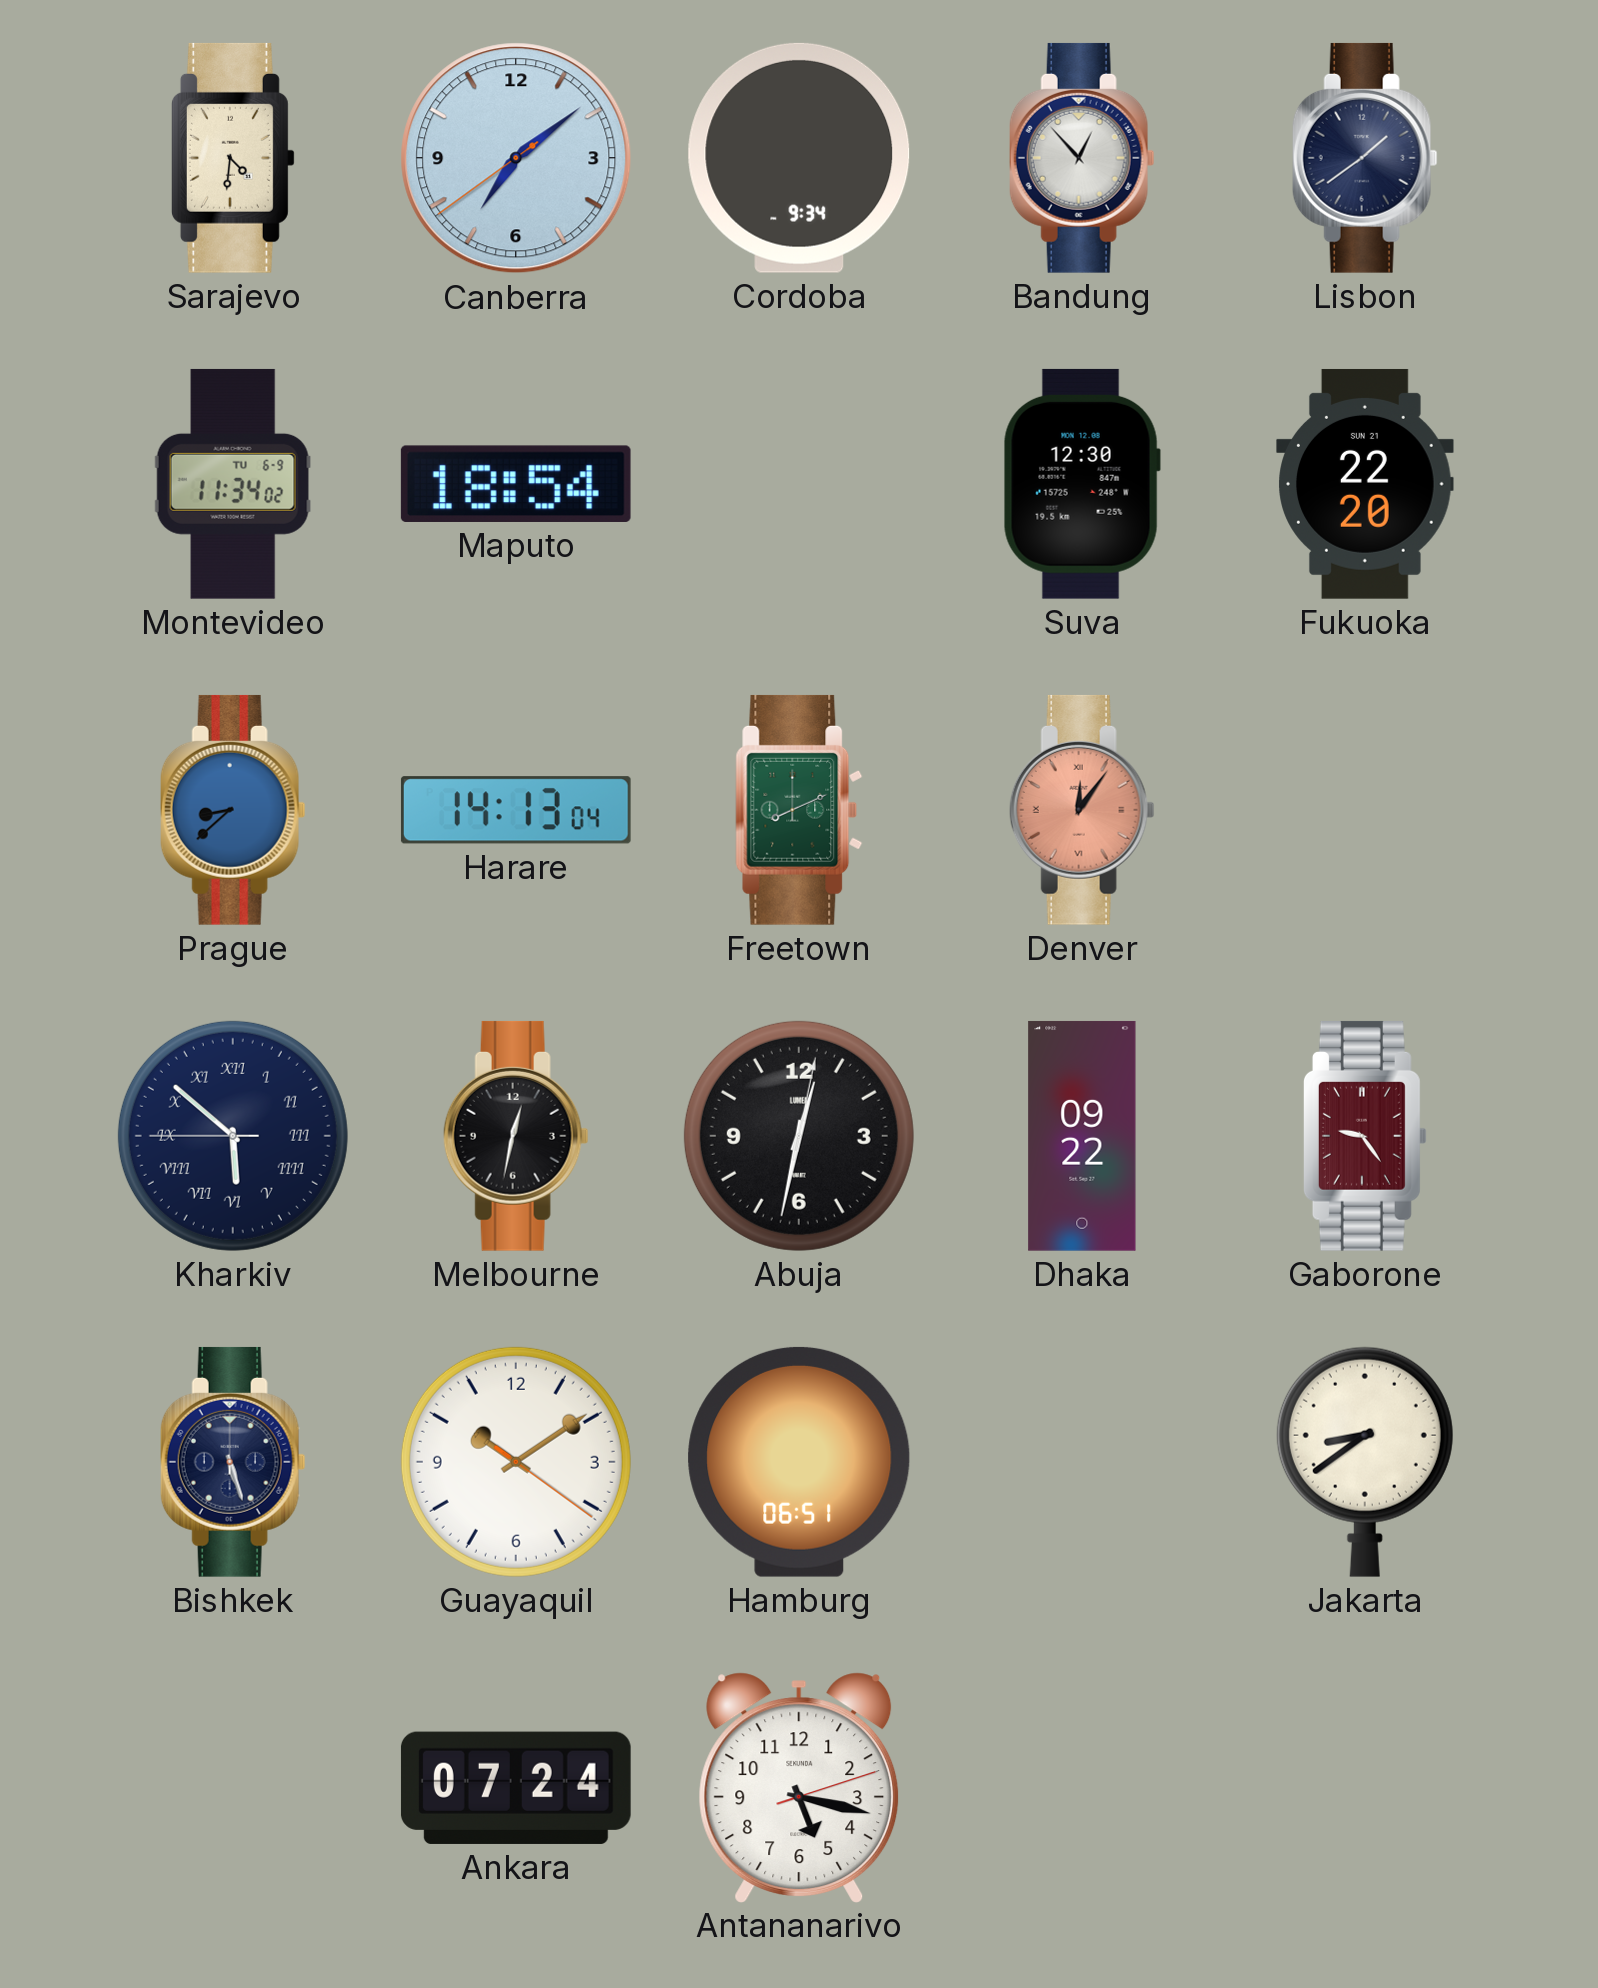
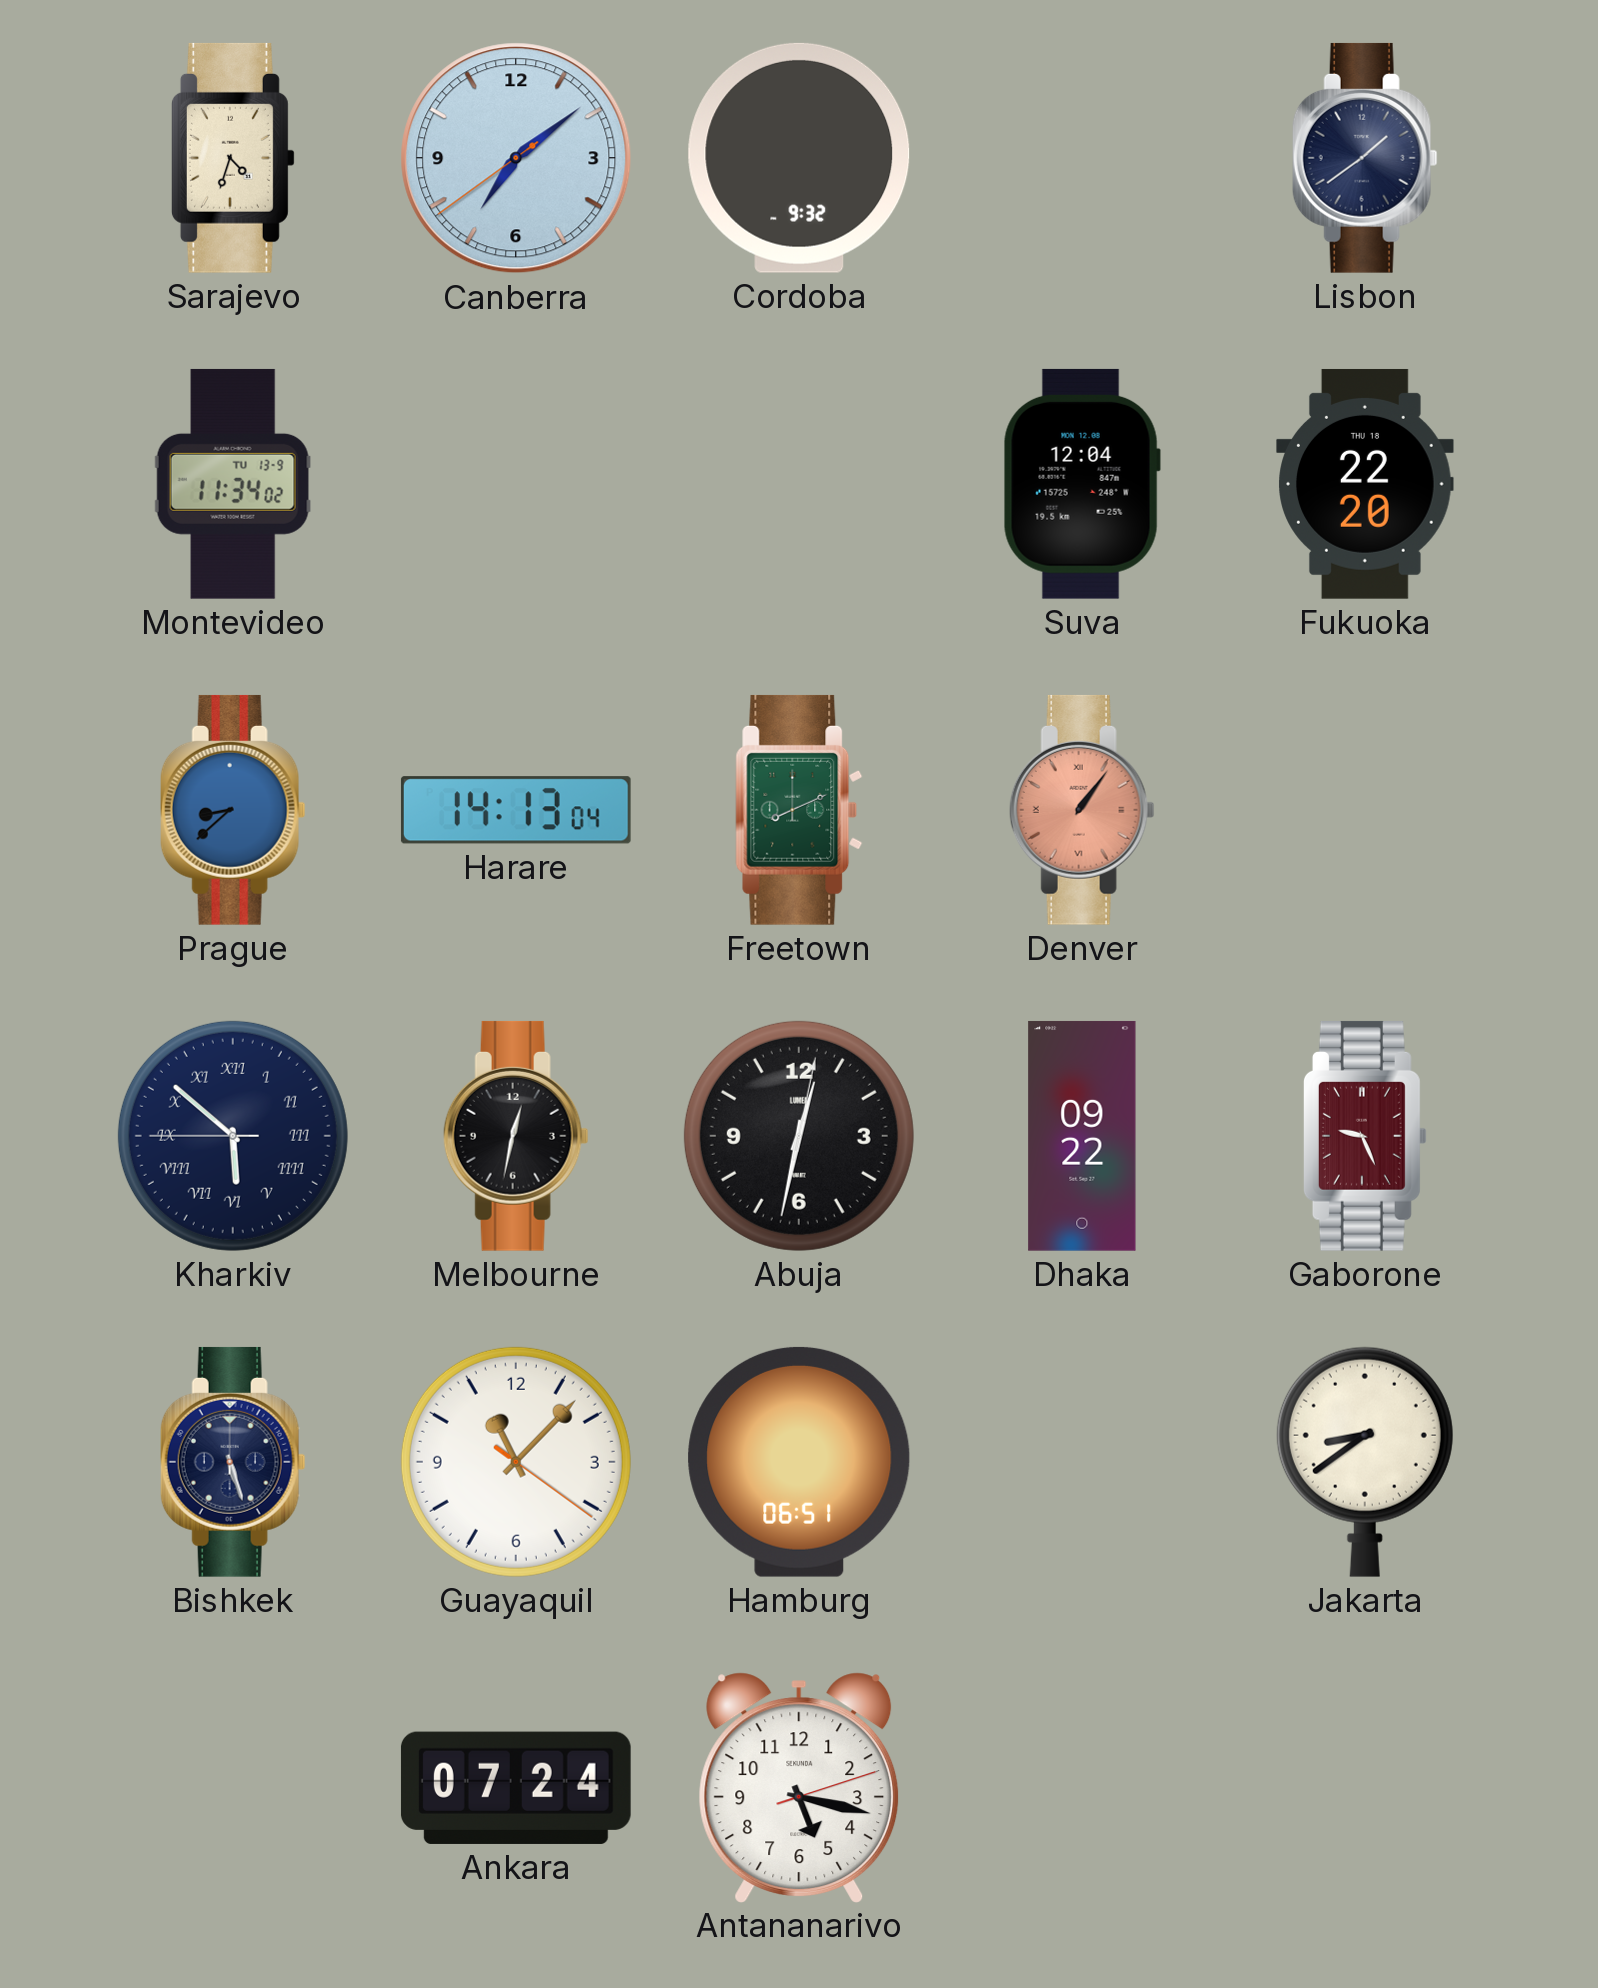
Sarajevo: 4:31 -> 4:33
Cordoba: 9:34 -> 9:32
Bandung: 12:53 -> none
Montevideo date: TU 6-9 -> TU 13-9
Maputo: 18:54 -> none
Suva: 12:30 -> 12:04
Fukuoka date: SUN 21 -> THU 18
Denver: 12:06 -> 1:06
Gaborone: 9:24 -> 9:26
Guayaquil: 10:09 -> 11:07
